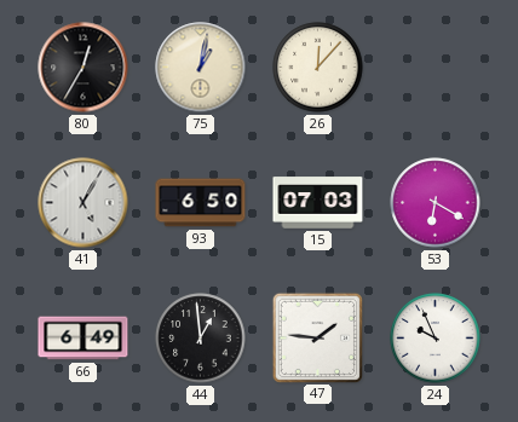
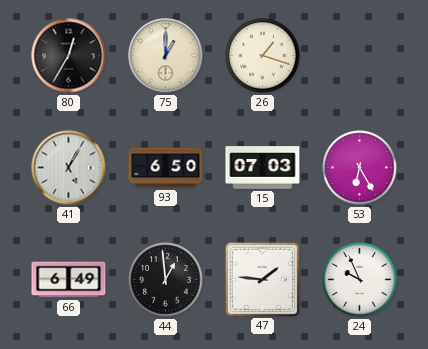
75: 1:02 -> 1:00
26: 12:07 -> 1:18
53: 6:20 -> 6:25
